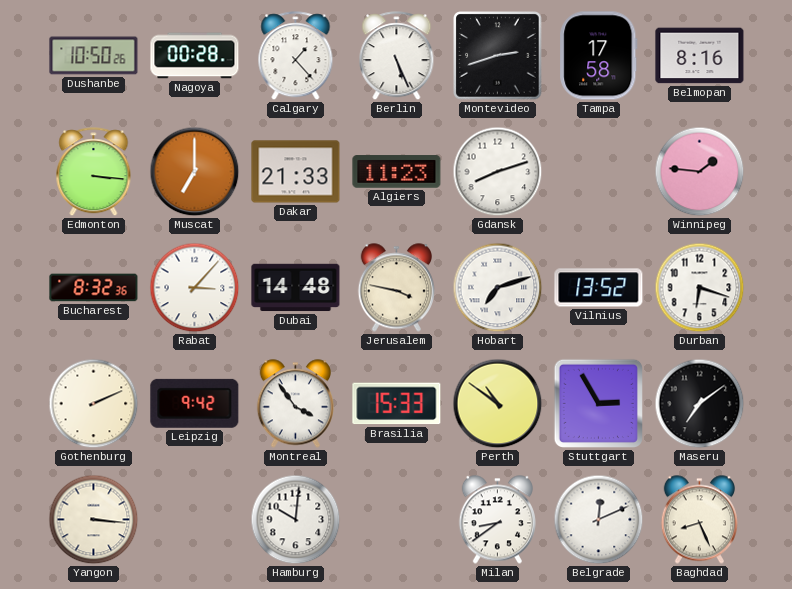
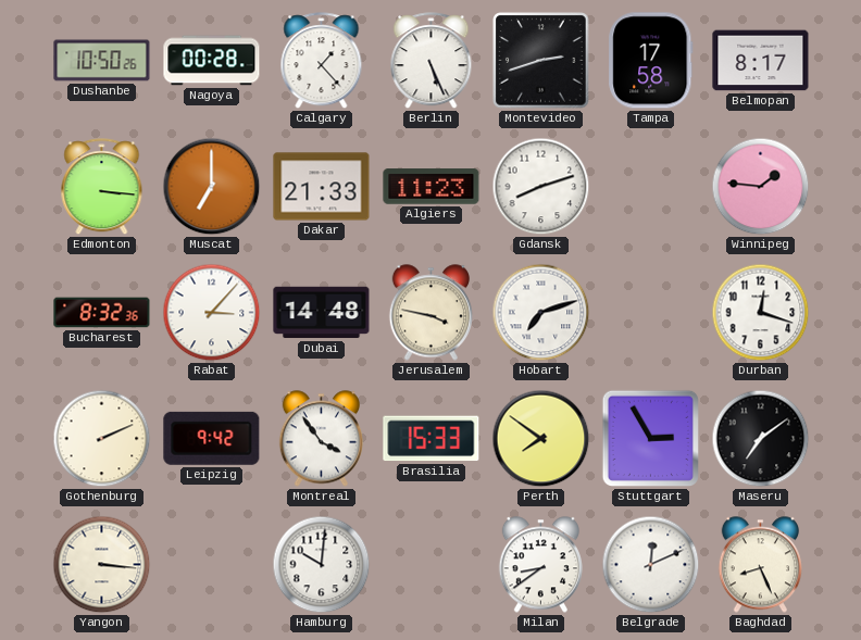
Belmopan: 8:16 -> 8:17
Vilnius: 13:52 -> none
Durban: 6:18 -> 12:18
Perth: 10:51 -> 7:51
